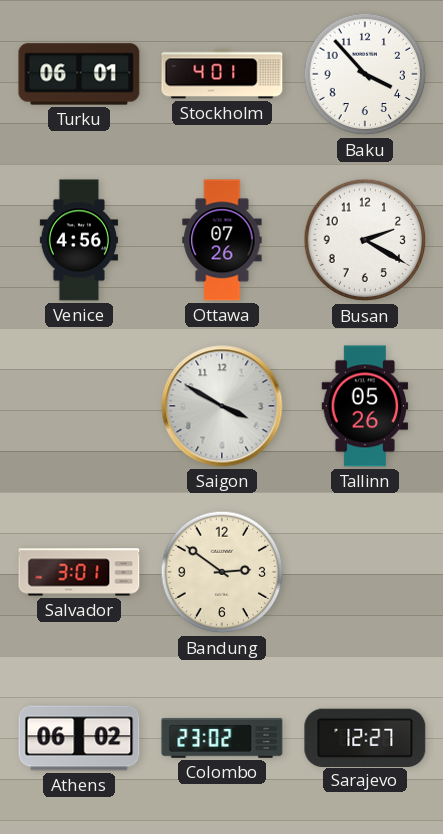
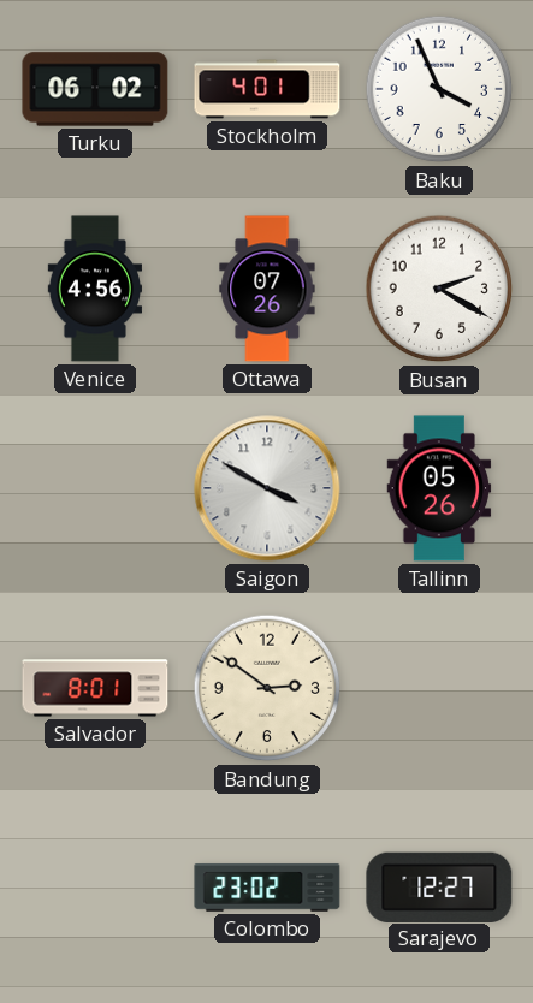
Turku: 06:01 -> 06:02
Baku: 3:53 -> 3:56
Salvador: 3:01 -> 8:01
Athens: 06:02 -> none
